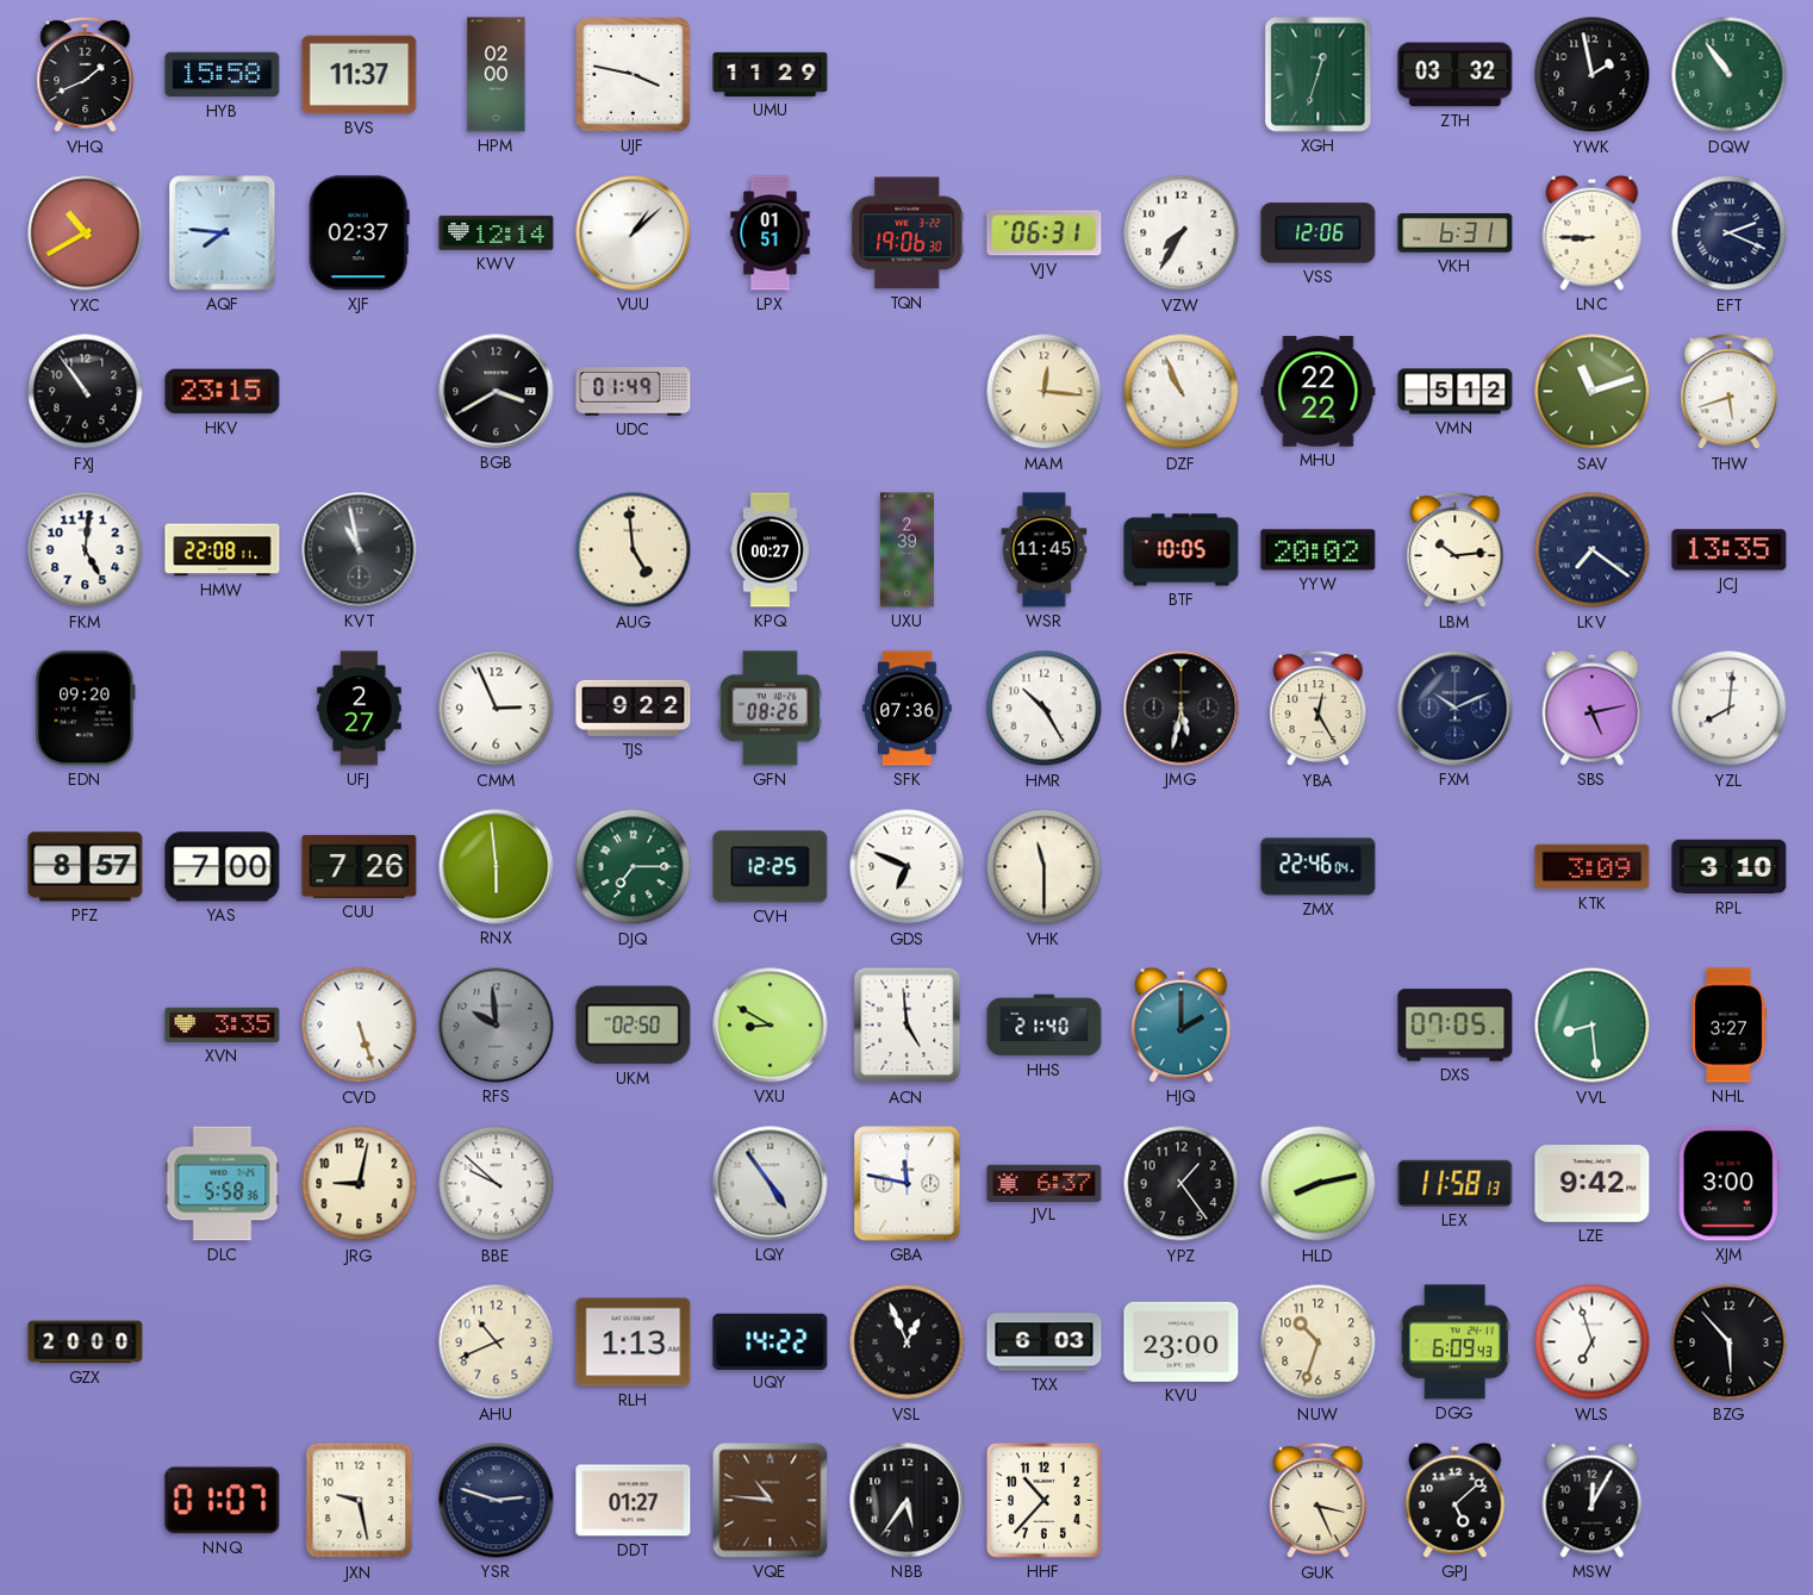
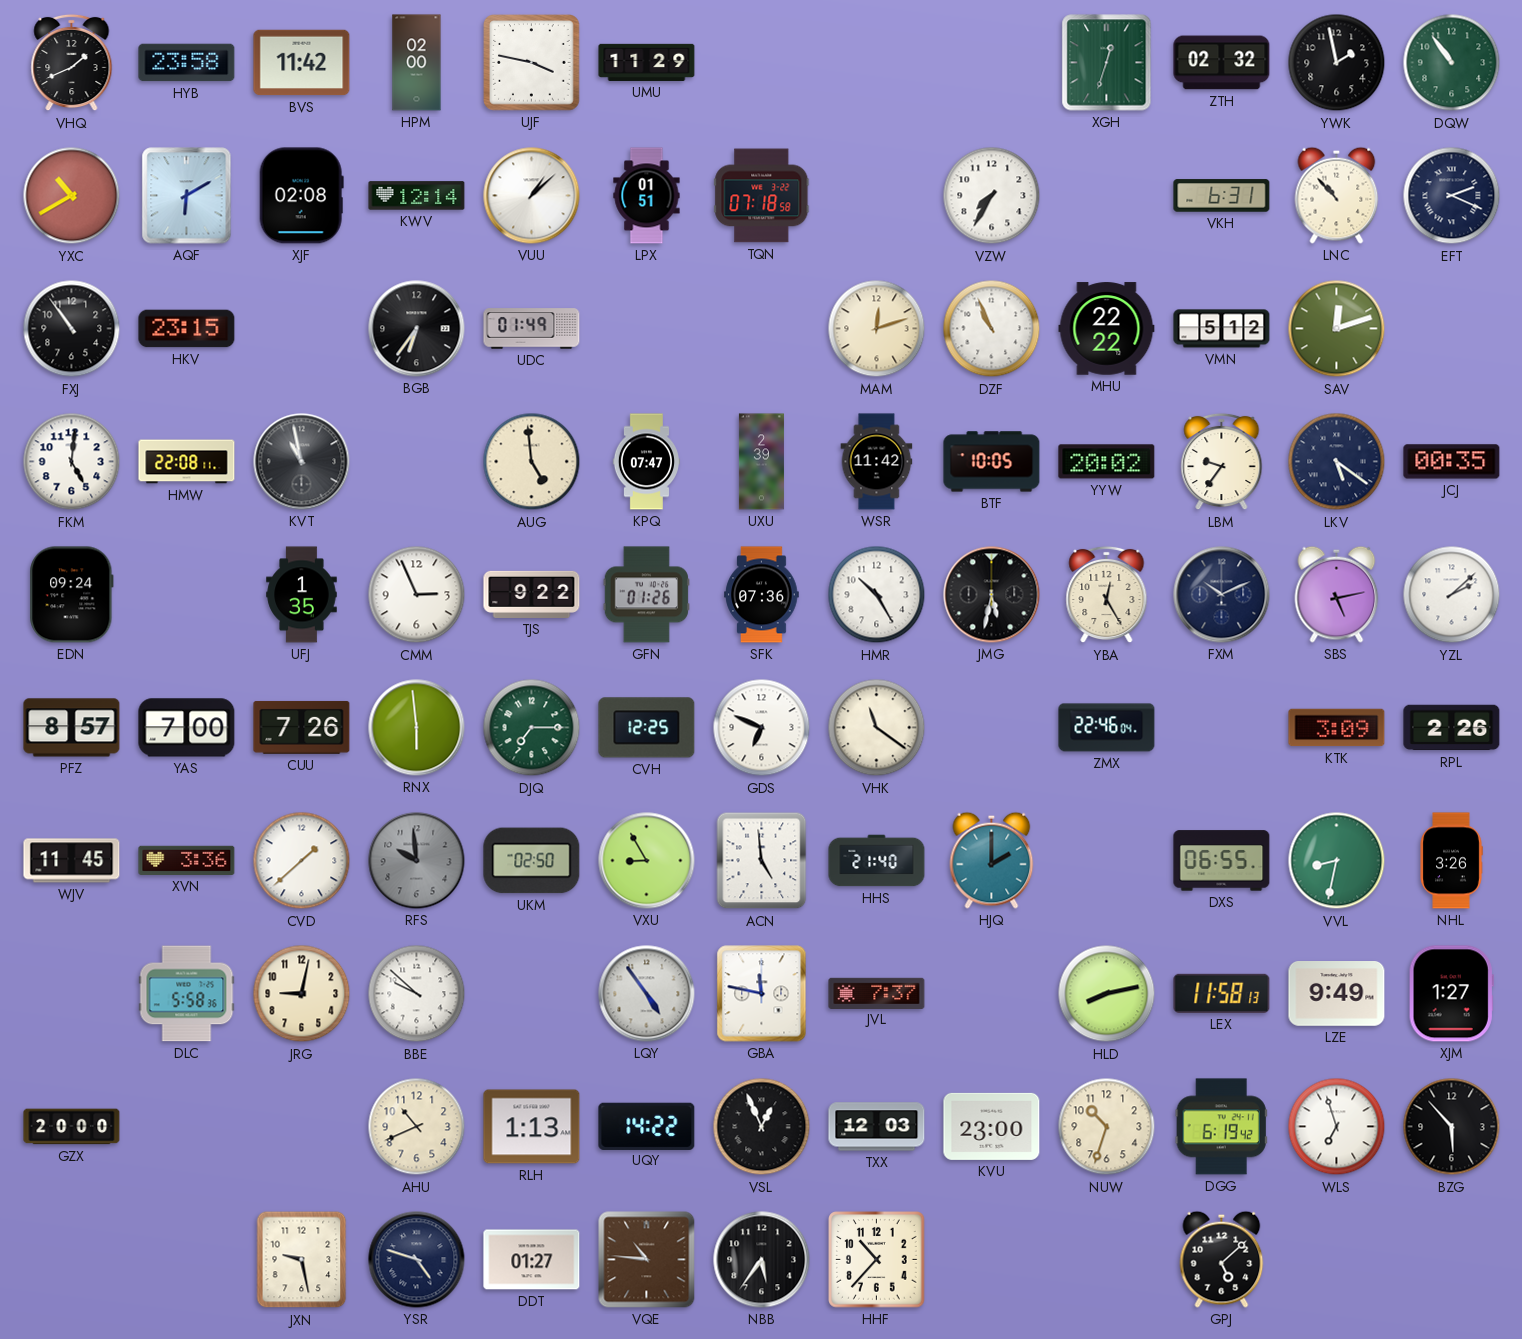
HYB: 15:58 -> 23:58
BVS: 11:37 -> 11:42
ZTH: 03:32 -> 02:32
AQF: 7:46 -> 6:10
XJF: 02:37 -> 02:08
TQN: 19:06 -> 07:18
VJV: 06:31 -> none
VSS: 12:06 -> none
LNC: 8:45 -> 10:53
BGB: 3:40 -> 6:36
MAM: 12:16 -> 12:12
SAV: 11:12 -> 12:12
THW: 5:42 -> none
KPQ: 00:27 -> 07:47
WSR: 11:45 -> 11:42
LBM: 10:14 -> 9:36
LKV: 7:21 -> 5:21
JCJ: 13:35 -> 00:35
EDN: 09:20 -> 09:24
UFJ: 2:27 -> 1:35
GFN: 08:26 -> 01:26
YZL: 8:01 -> 2:08
VHK: 11:30 -> 11:21
RPL: 3:10 -> 2:26
WJV: none -> 11:45
XVN: 3:35 -> 3:36
CVD: 5:27 -> 1:38
VXU: 8:50 -> 8:55
DXS: 07:05 -> 06:55
VVL: 8:29 -> 8:32
NHL: 3:27 -> 3:26
JVL: 6:37 -> 7:37
YPZ: 1:24 -> none
LZE: 9:42 -> 9:49
XJM: 3:00 -> 1:27
TXX: 6:03 -> 12:03
DGG: 6:09 -> 6:19
NNQ: 01:07 -> none
YSR: 2:48 -> 4:48
GUK: 3:26 -> none
MSW: 12:05 -> none
